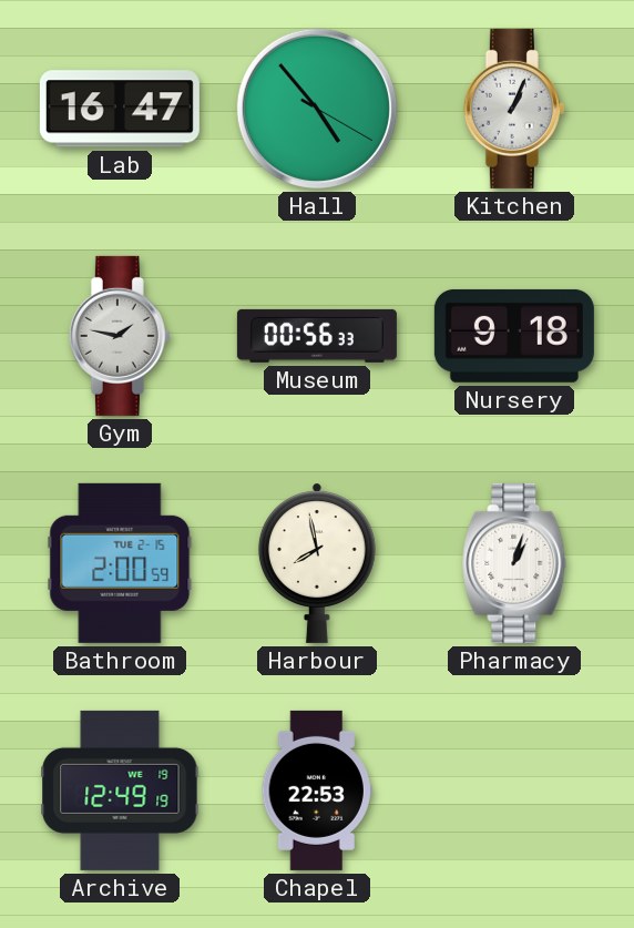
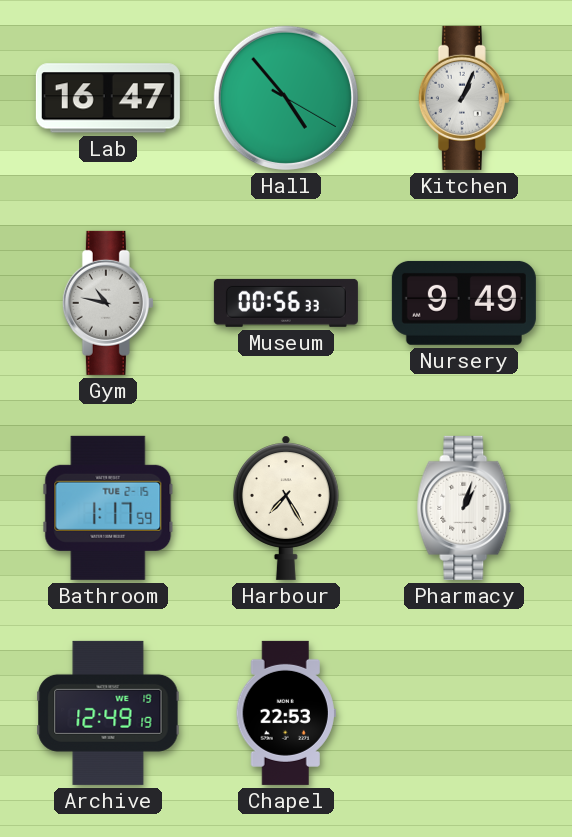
Gym: 1:47 -> 10:47
Nursery: 9:18 -> 9:49
Bathroom: 2:00 -> 1:17
Harbour: 7:58 -> 7:25
